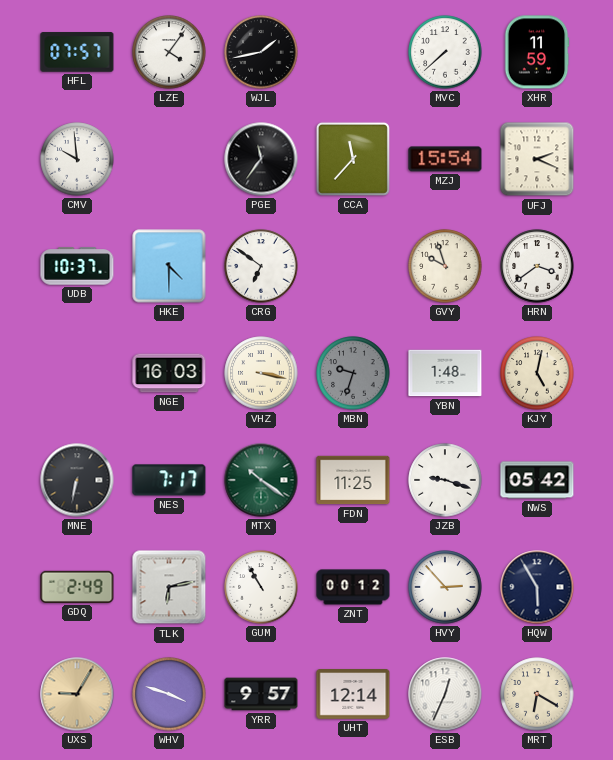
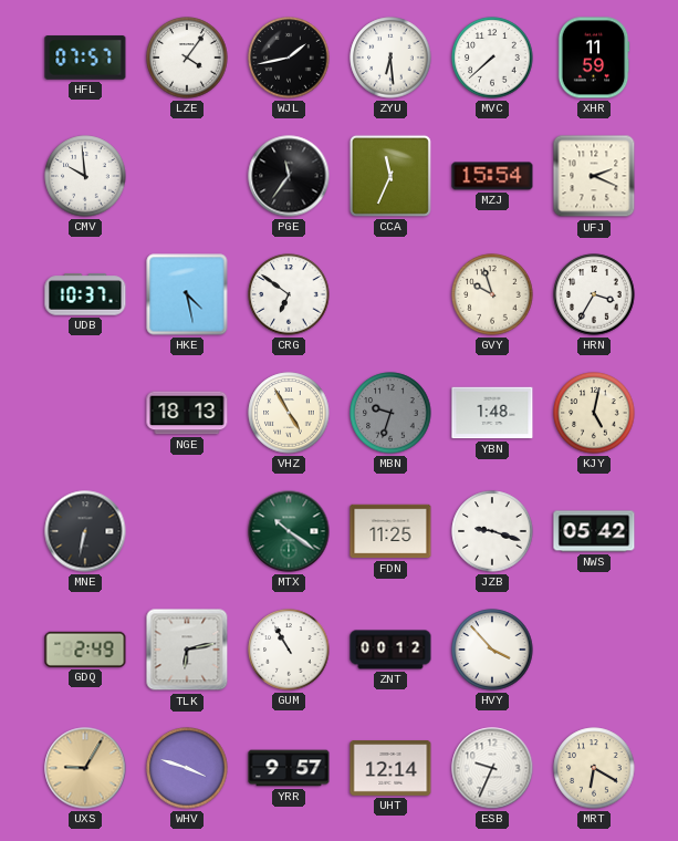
ZYU: none -> 6:29
CCA: 11:37 -> 11:34
HKE: 4:30 -> 4:28
HRN: 3:39 -> 3:35
NGE: 16:03 -> 18:13
VHZ: 3:17 -> 4:55
NES: 7:17 -> none
HVY: 2:53 -> 3:53
HQW: 5:55 -> none
ESB: 12:34 -> 9:34
